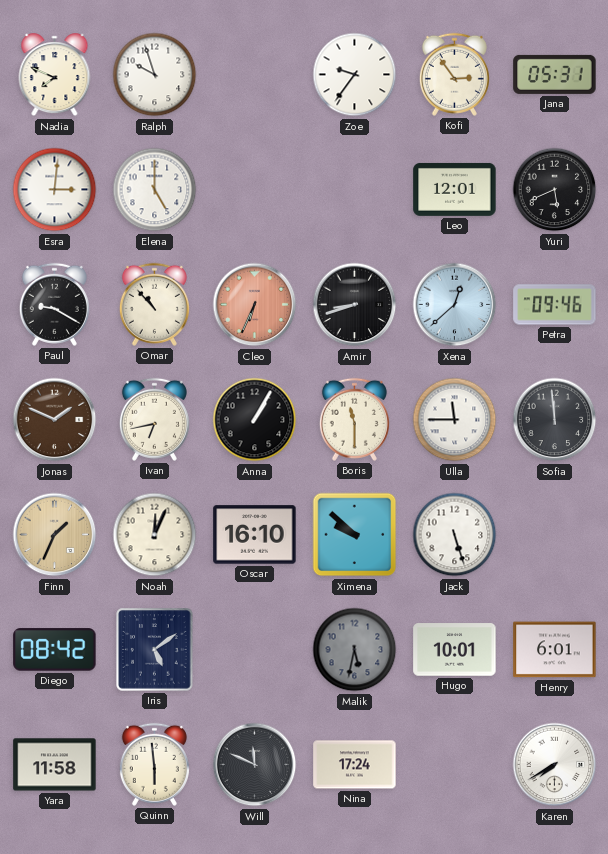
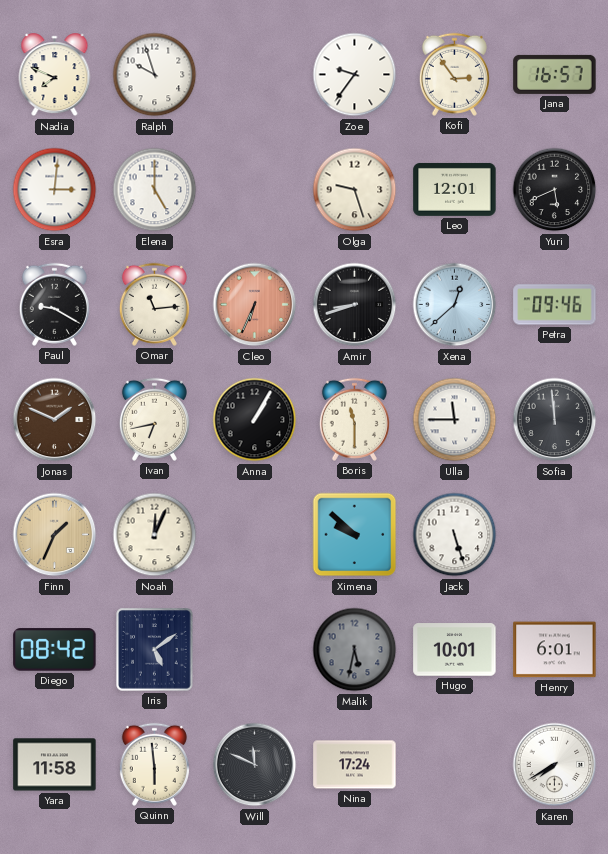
Jana: 05:31 -> 16:57
Olga: none -> 9:27
Omar: 10:53 -> 11:14
Oscar: 16:10 -> none
